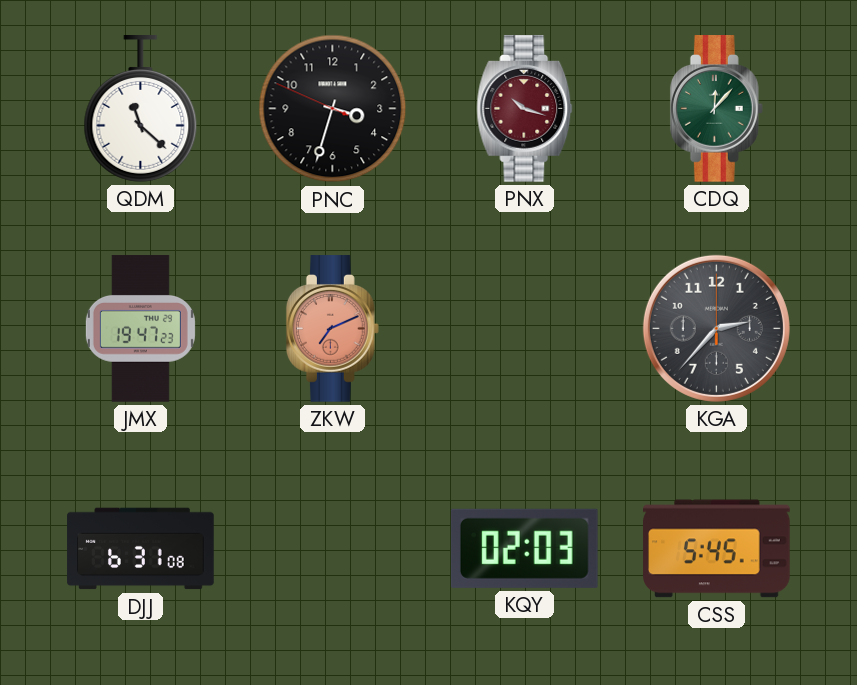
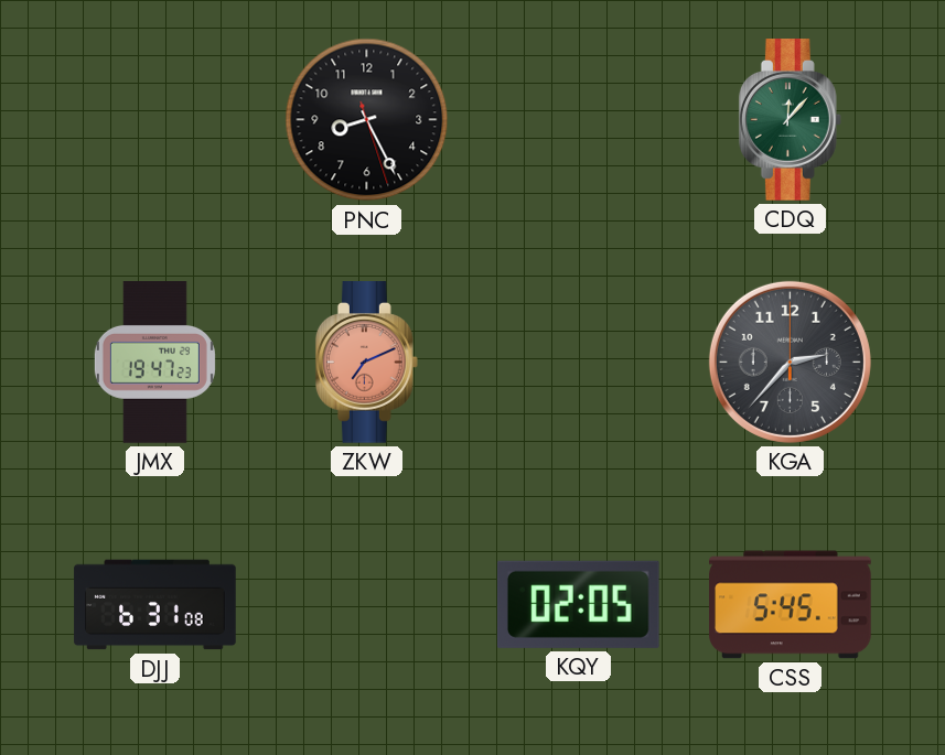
QDM: 11:22 -> none
PNC: 3:32 -> 8:25
PNX: 10:18 -> none
KQY: 02:03 -> 02:05
